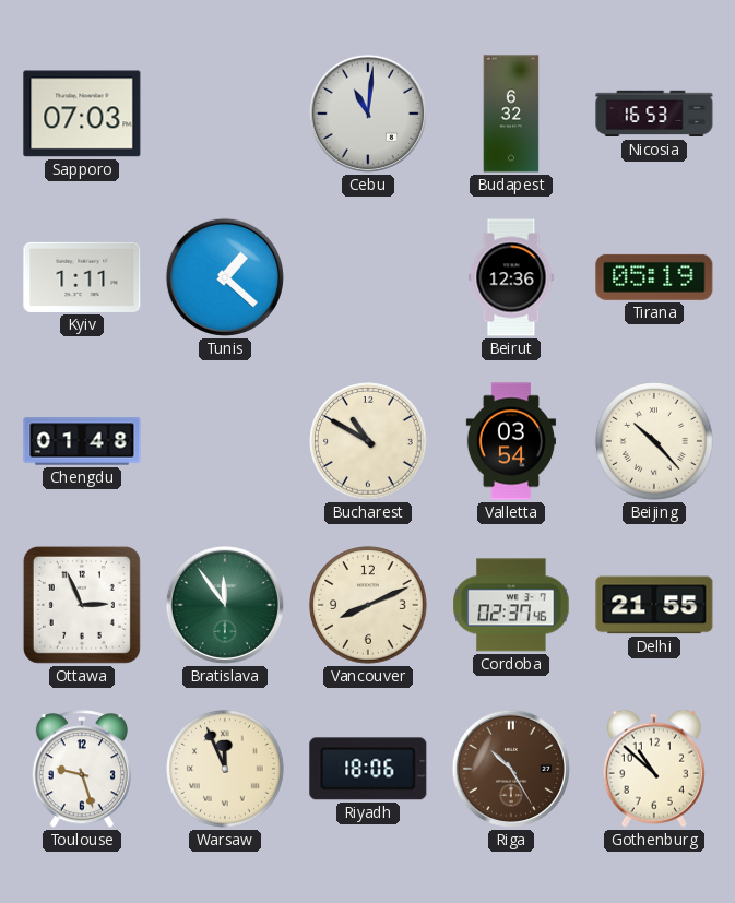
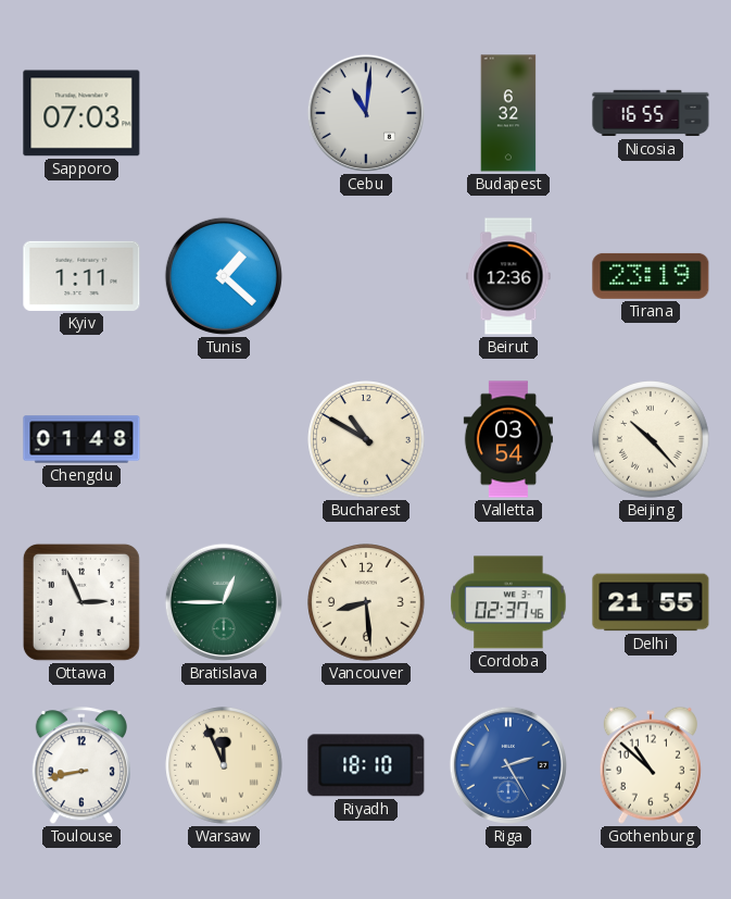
Nicosia: 16:53 -> 16:55
Tirana: 05:19 -> 23:19
Bratislava: 11:54 -> 12:45
Vancouver: 8:11 -> 8:29
Toulouse: 9:27 -> 8:43
Riyadh: 18:06 -> 18:10
Riga: 10:25 -> 2:25
Riga dial: brown -> blue
